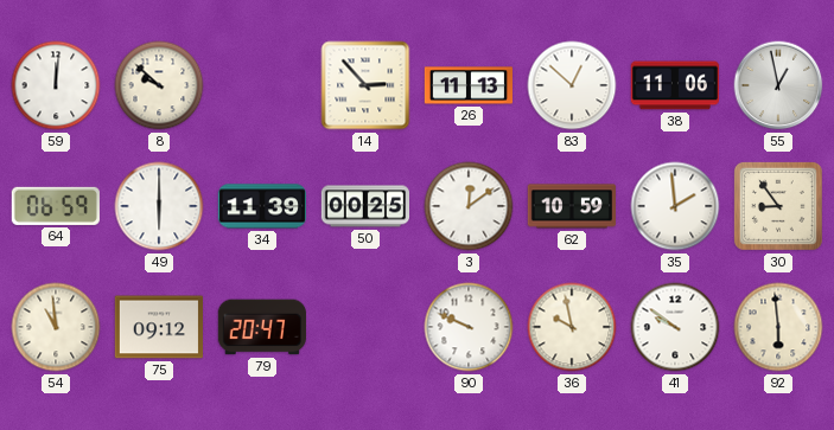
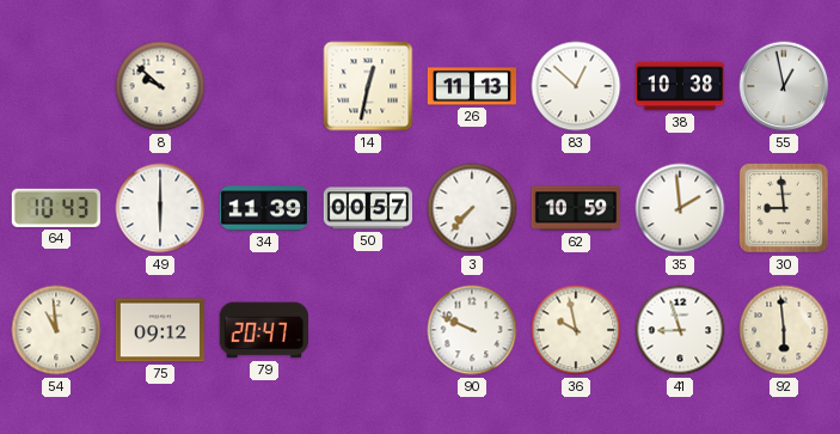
59: 12:01 -> none
14: 2:53 -> 12:32
38: 11:06 -> 10:38
64: 06:59 -> 10:43
50: 00:25 -> 00:57
3: 12:09 -> 7:37
30: 8:54 -> 8:59
41: 9:51 -> 8:57
